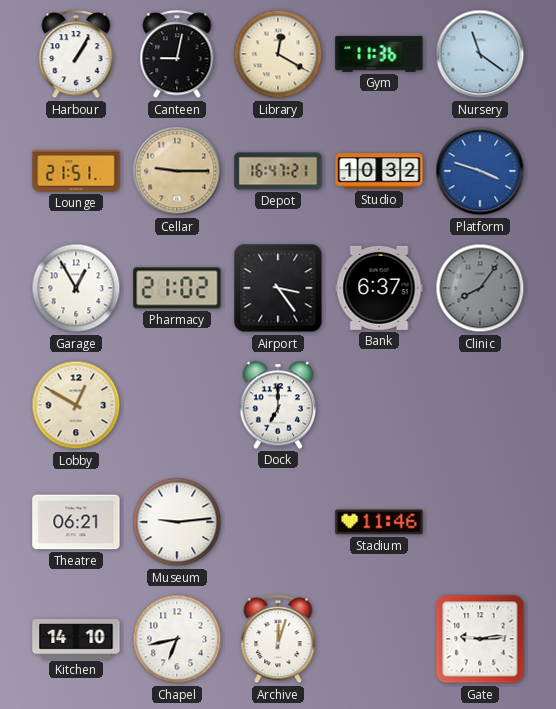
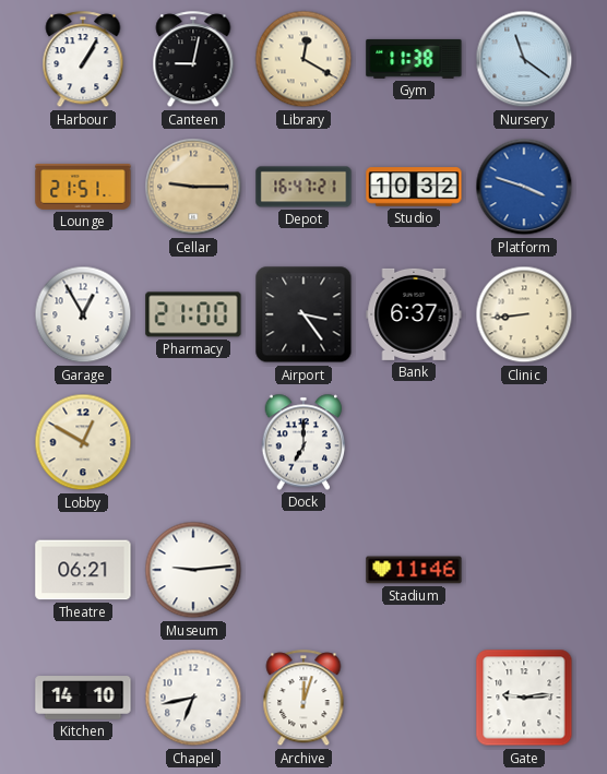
Gym: 11:36 -> 11:38
Pharmacy: 21:02 -> 21:00
Clinic: 8:06 -> 8:44
Clinic dial: grey -> cream
